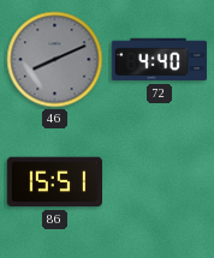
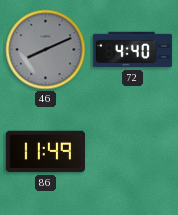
86: 15:51 -> 11:49
